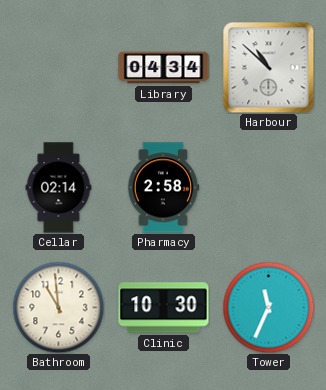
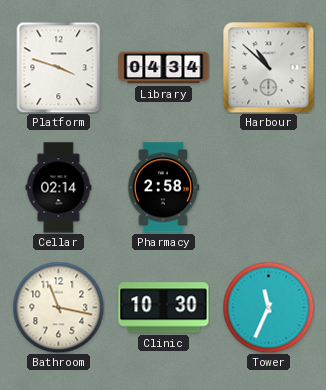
Platform: none -> 3:48
Bathroom: 10:59 -> 11:17
